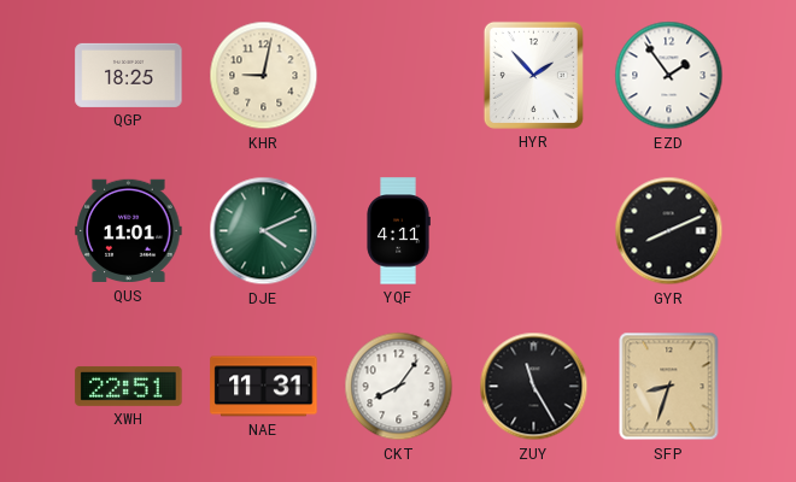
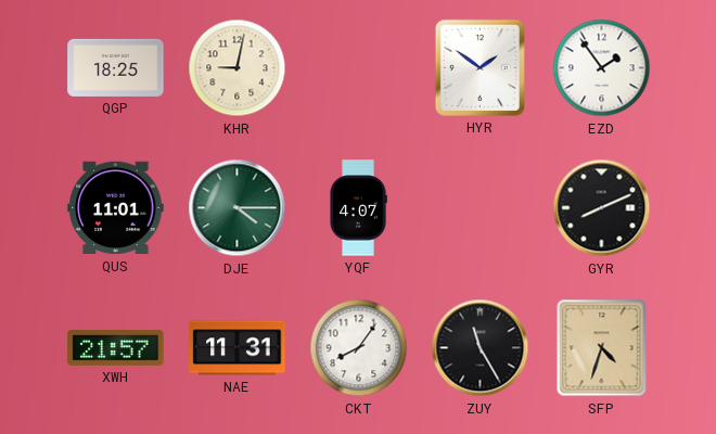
HYR: 1:53 -> 1:51
DJE: 4:11 -> 4:15
YQF: 4:11 -> 4:07
XWH: 22:51 -> 21:57
SFP: 8:33 -> 4:33
